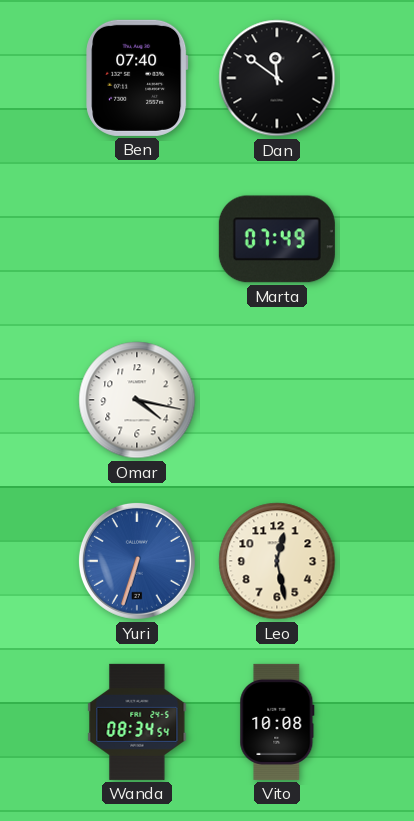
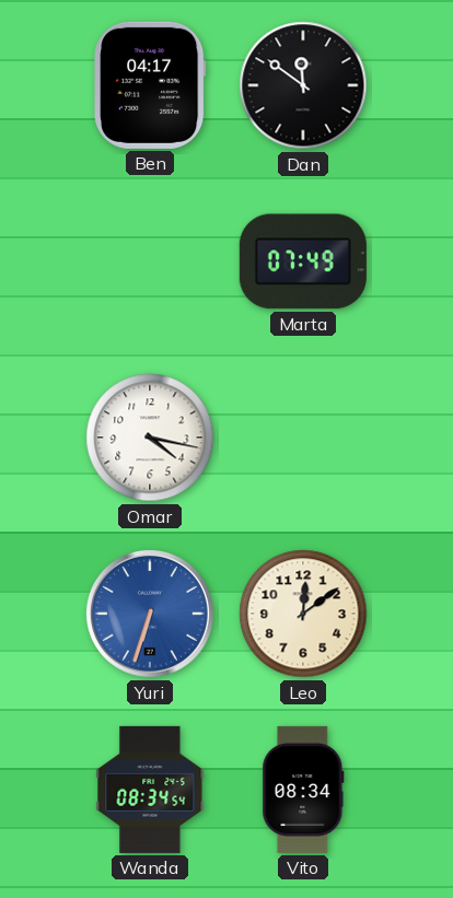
Ben: 07:40 -> 04:17
Leo: 12:28 -> 12:09
Vito: 10:08 -> 08:34
